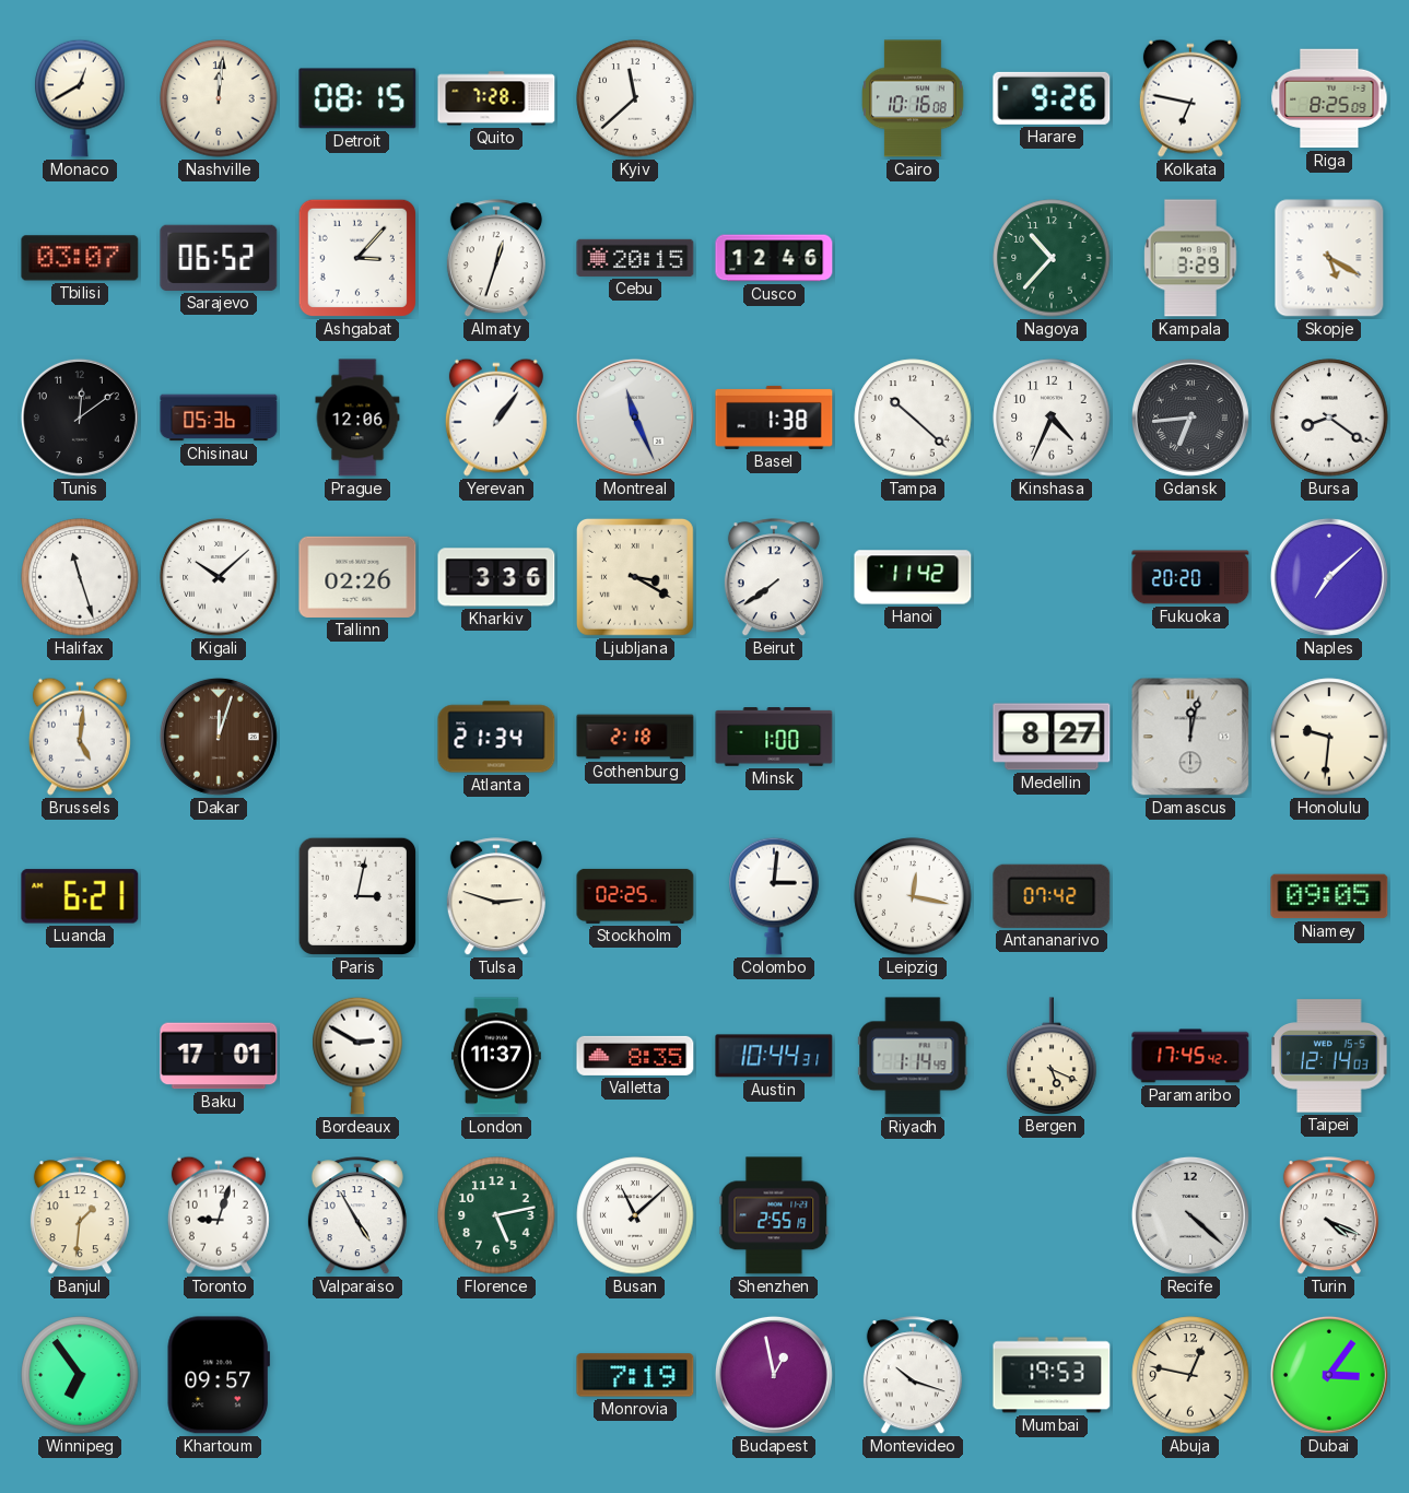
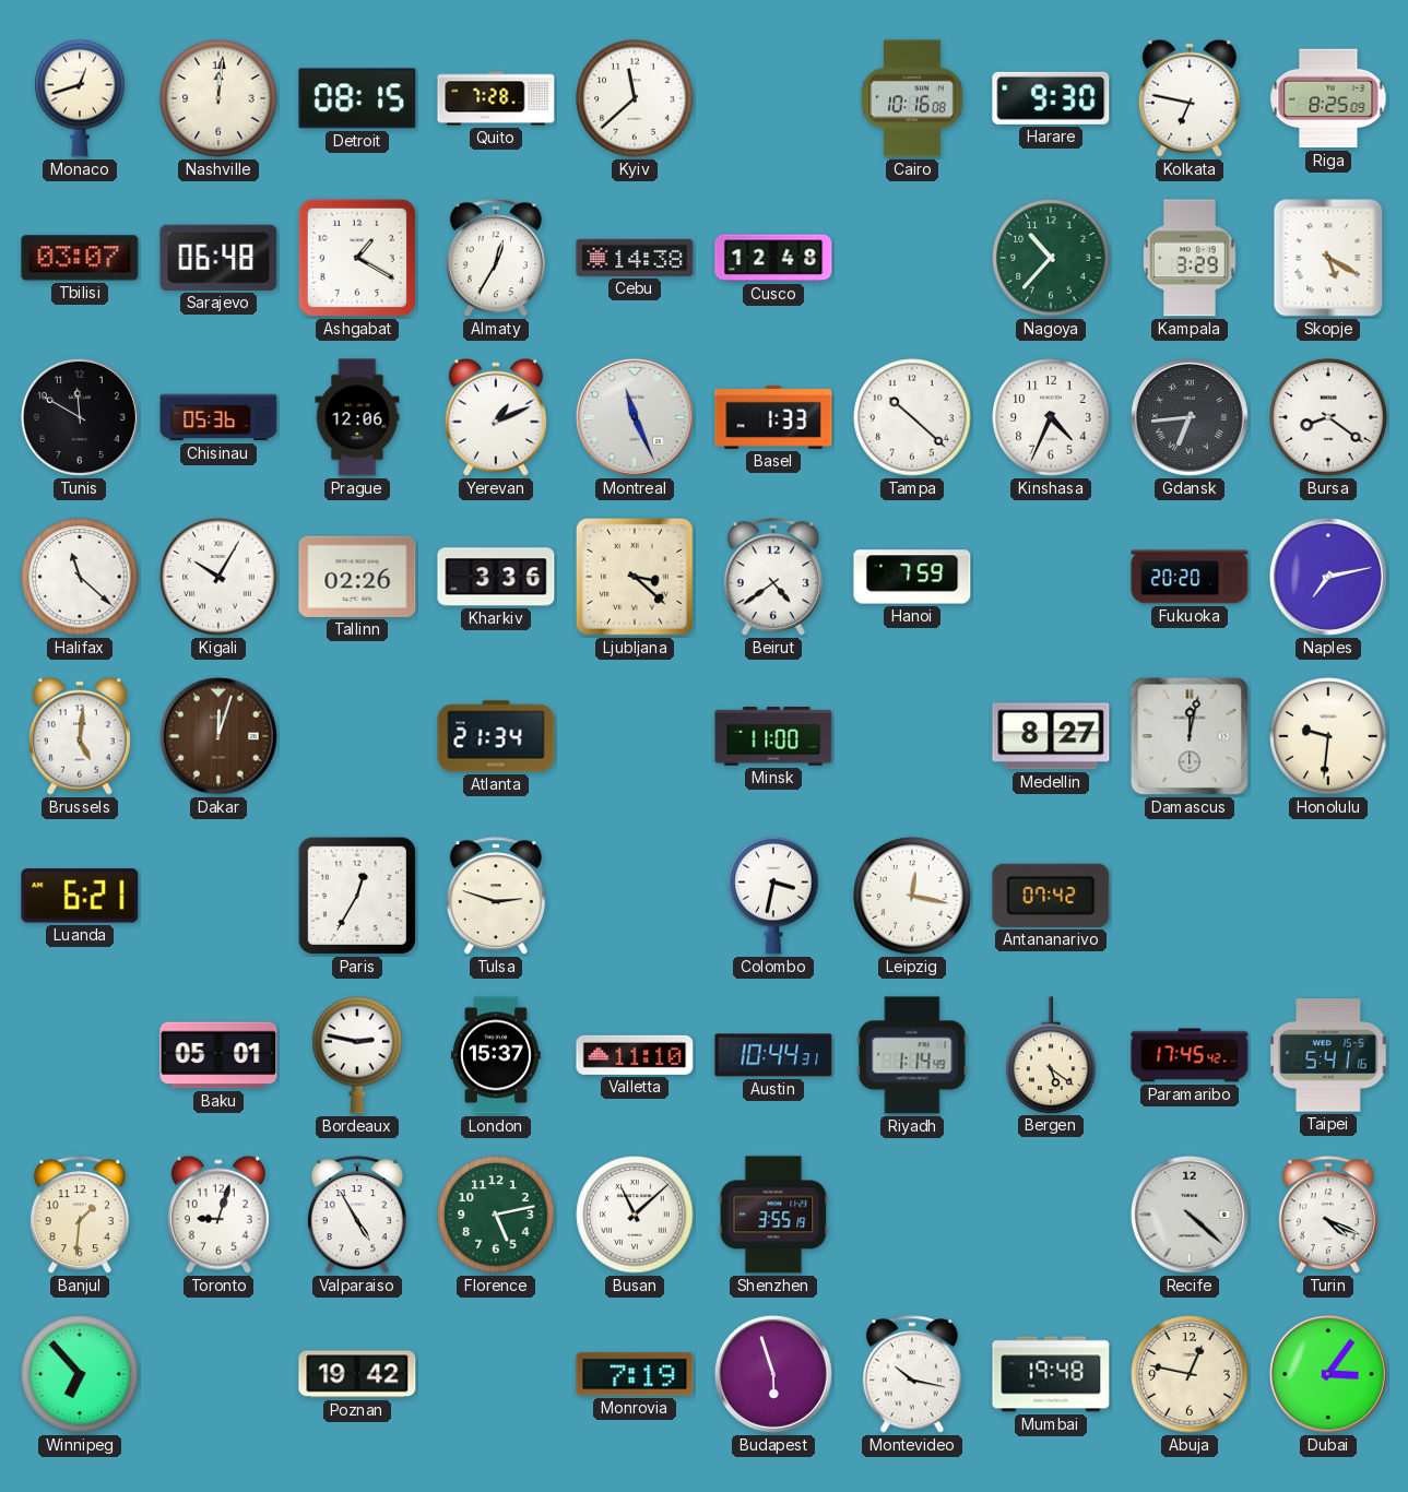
Monaco: 12:40 -> 12:42
Harare: 9:26 -> 9:30
Sarajevo: 06:52 -> 06:48
Ashgabat: 3:07 -> 1:20
Almaty: 12:33 -> 12:35
Cebu: 20:15 -> 14:38
Cusco: 12:46 -> 12:48
Tunis: 12:09 -> 11:50
Yerevan: 1:06 -> 1:11
Basel: 1:38 -> 1:33
Halifax: 11:27 -> 11:22
Kigali: 10:08 -> 10:05
Ljubljana: 3:20 -> 3:22
Beirut: 7:39 -> 4:39
Hanoi: 11:42 -> 7:59
Naples: 7:08 -> 7:13
Gothenburg: 2:18 -> none
Minsk: 1:00 -> 11:00
Paris: 3:02 -> 12:35
Stockholm: 02:25 -> none
Colombo: 3:01 -> 3:32
Niamey: 09:05 -> none
Baku: 17:01 -> 05:01
Bordeaux: 2:50 -> 2:47
London: 11:37 -> 15:37
Valletta: 8:35 -> 11:10
Bergen: 5:19 -> 5:21
Taipei: 12:14 -> 5:41
Shenzhen: 2:55 -> 3:55
Winnipeg: 6:54 -> 6:53
Khartoum: 09:57 -> none
Poznan: none -> 19:42
Budapest: 12:58 -> 5:57
Montevideo: 10:18 -> 10:17
Mumbai: 19:53 -> 19:48
